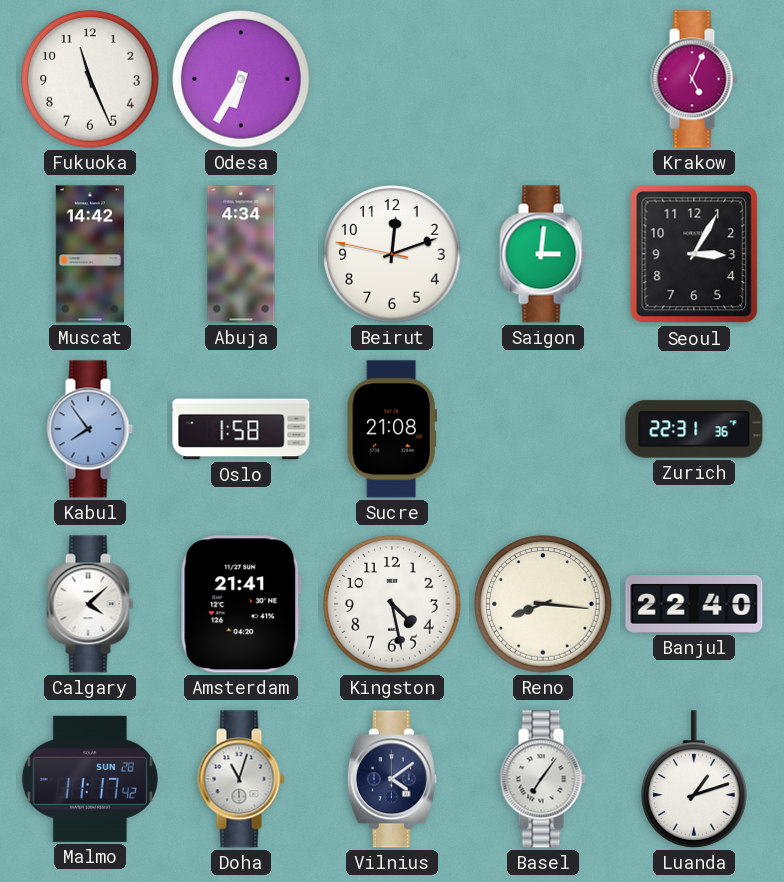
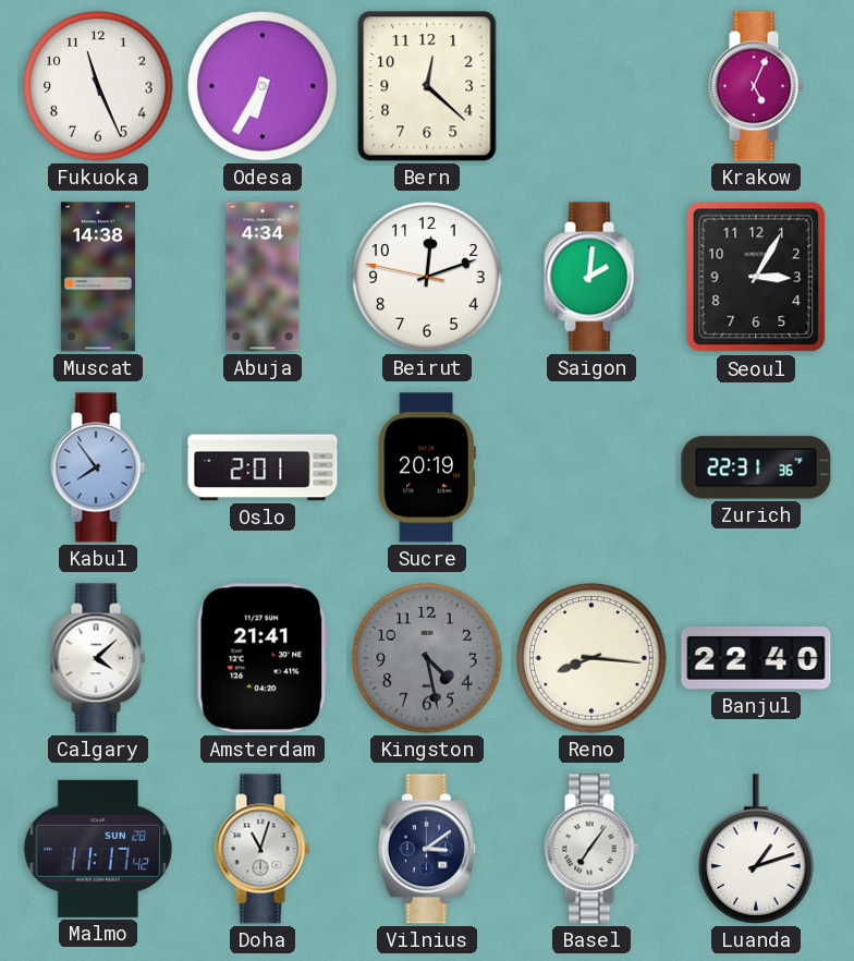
Bern: none -> 12:22
Muscat: 14:42 -> 14:38
Saigon: 3:01 -> 2:01
Oslo: 1:58 -> 2:01
Sucre: 21:08 -> 20:19
Kingston dial: white -> grey
Vilnius: 4:09 -> 3:09
